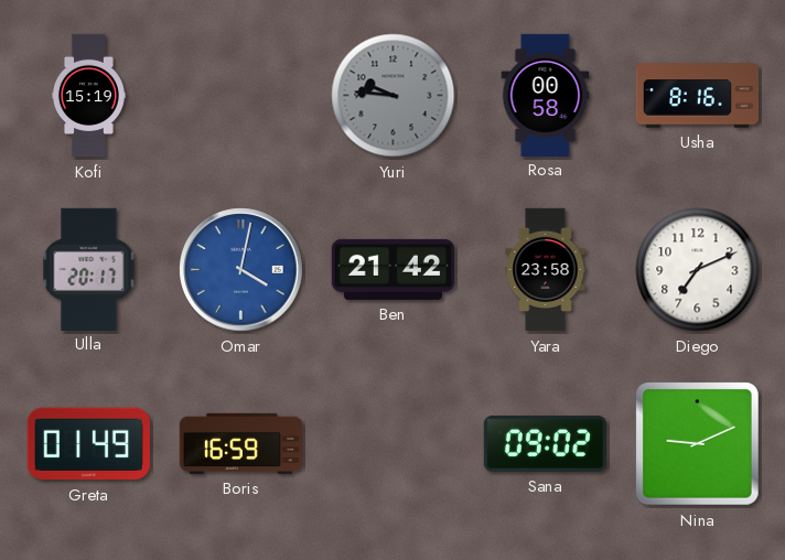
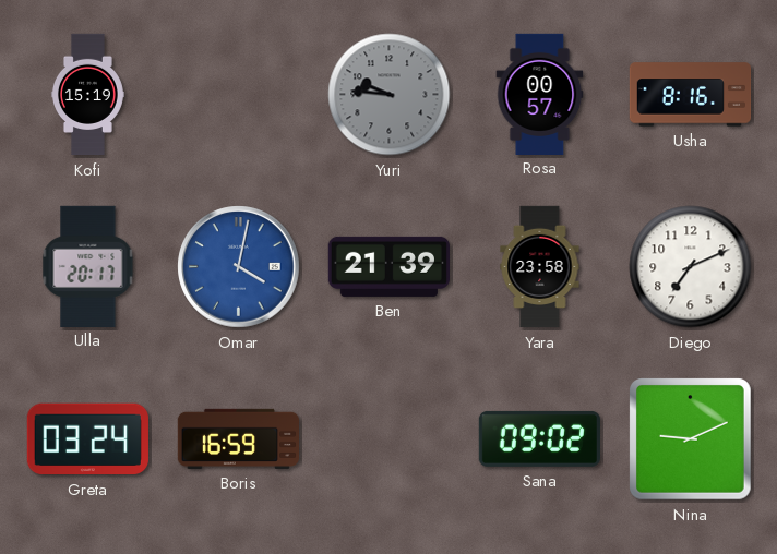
Rosa: 00:58 -> 00:57
Ben: 21:42 -> 21:39
Greta: 01:49 -> 03:24
